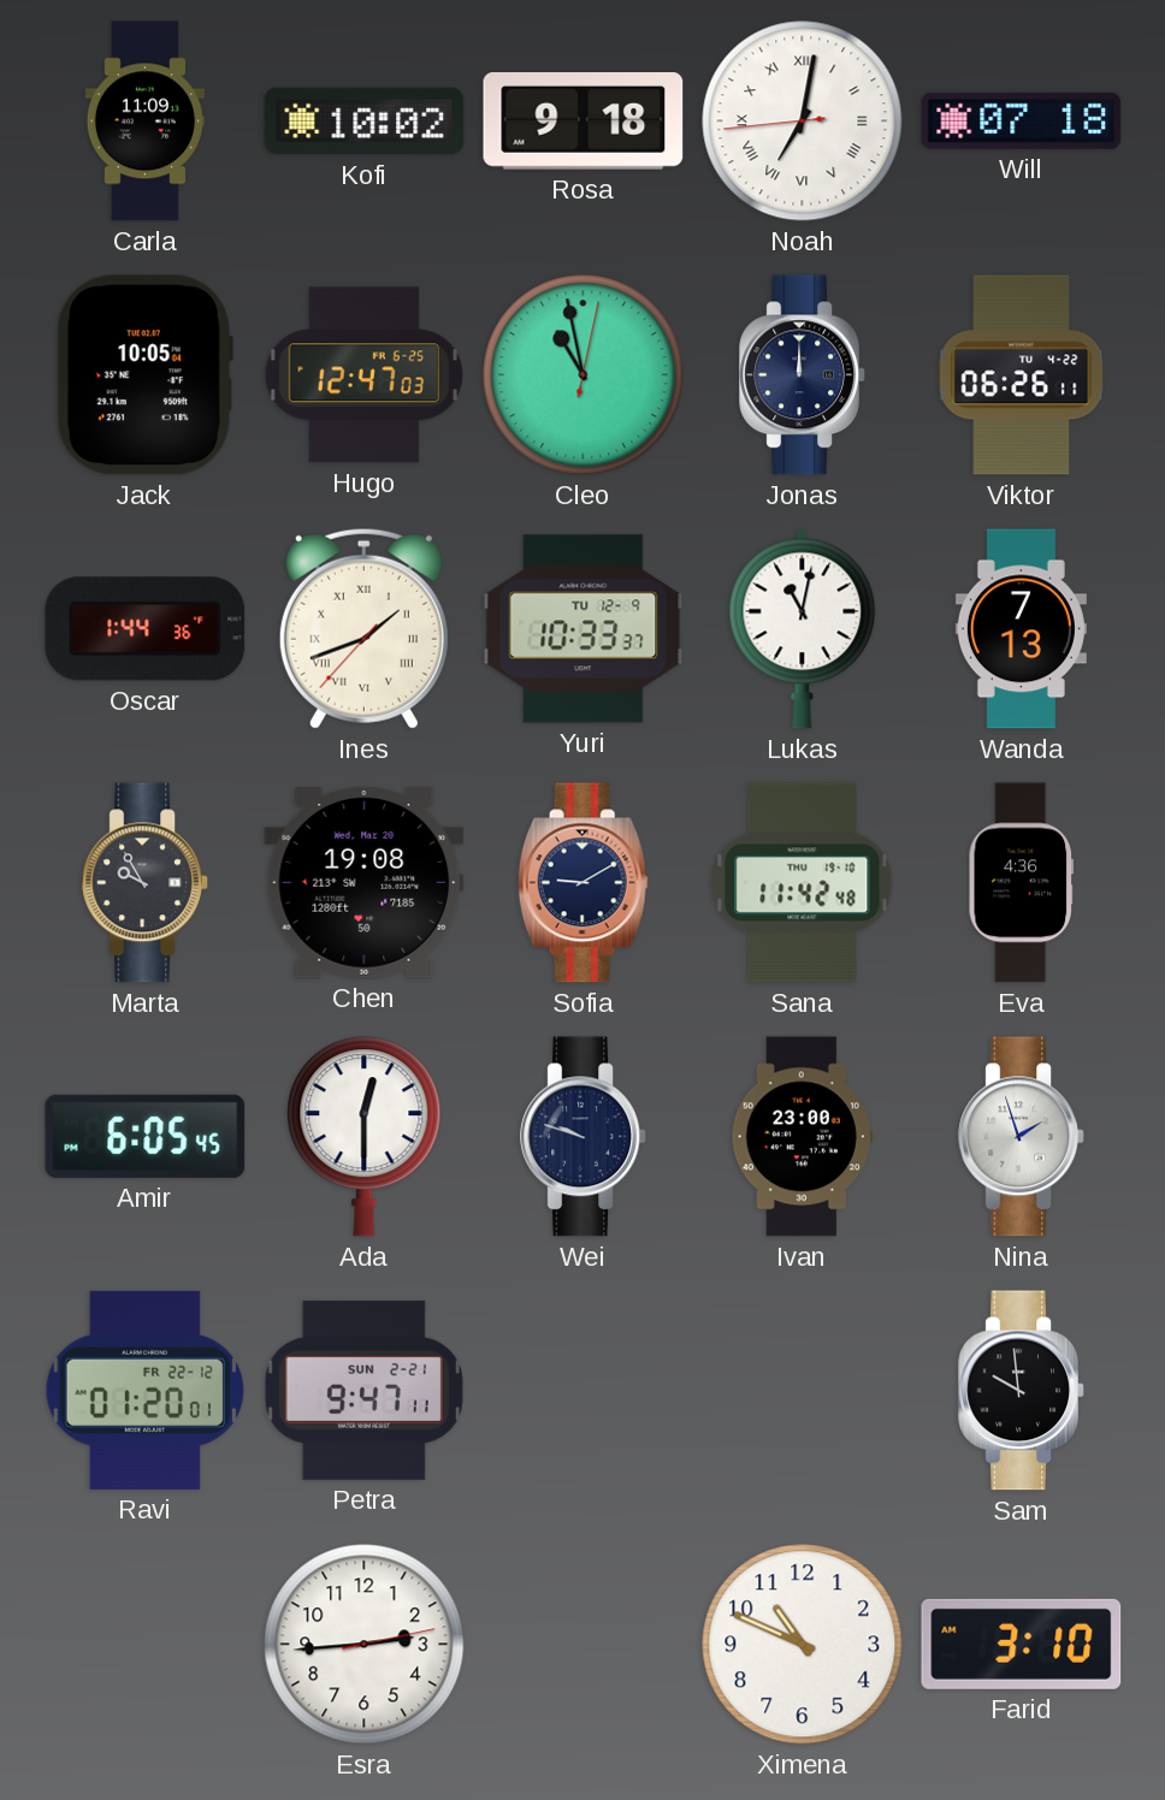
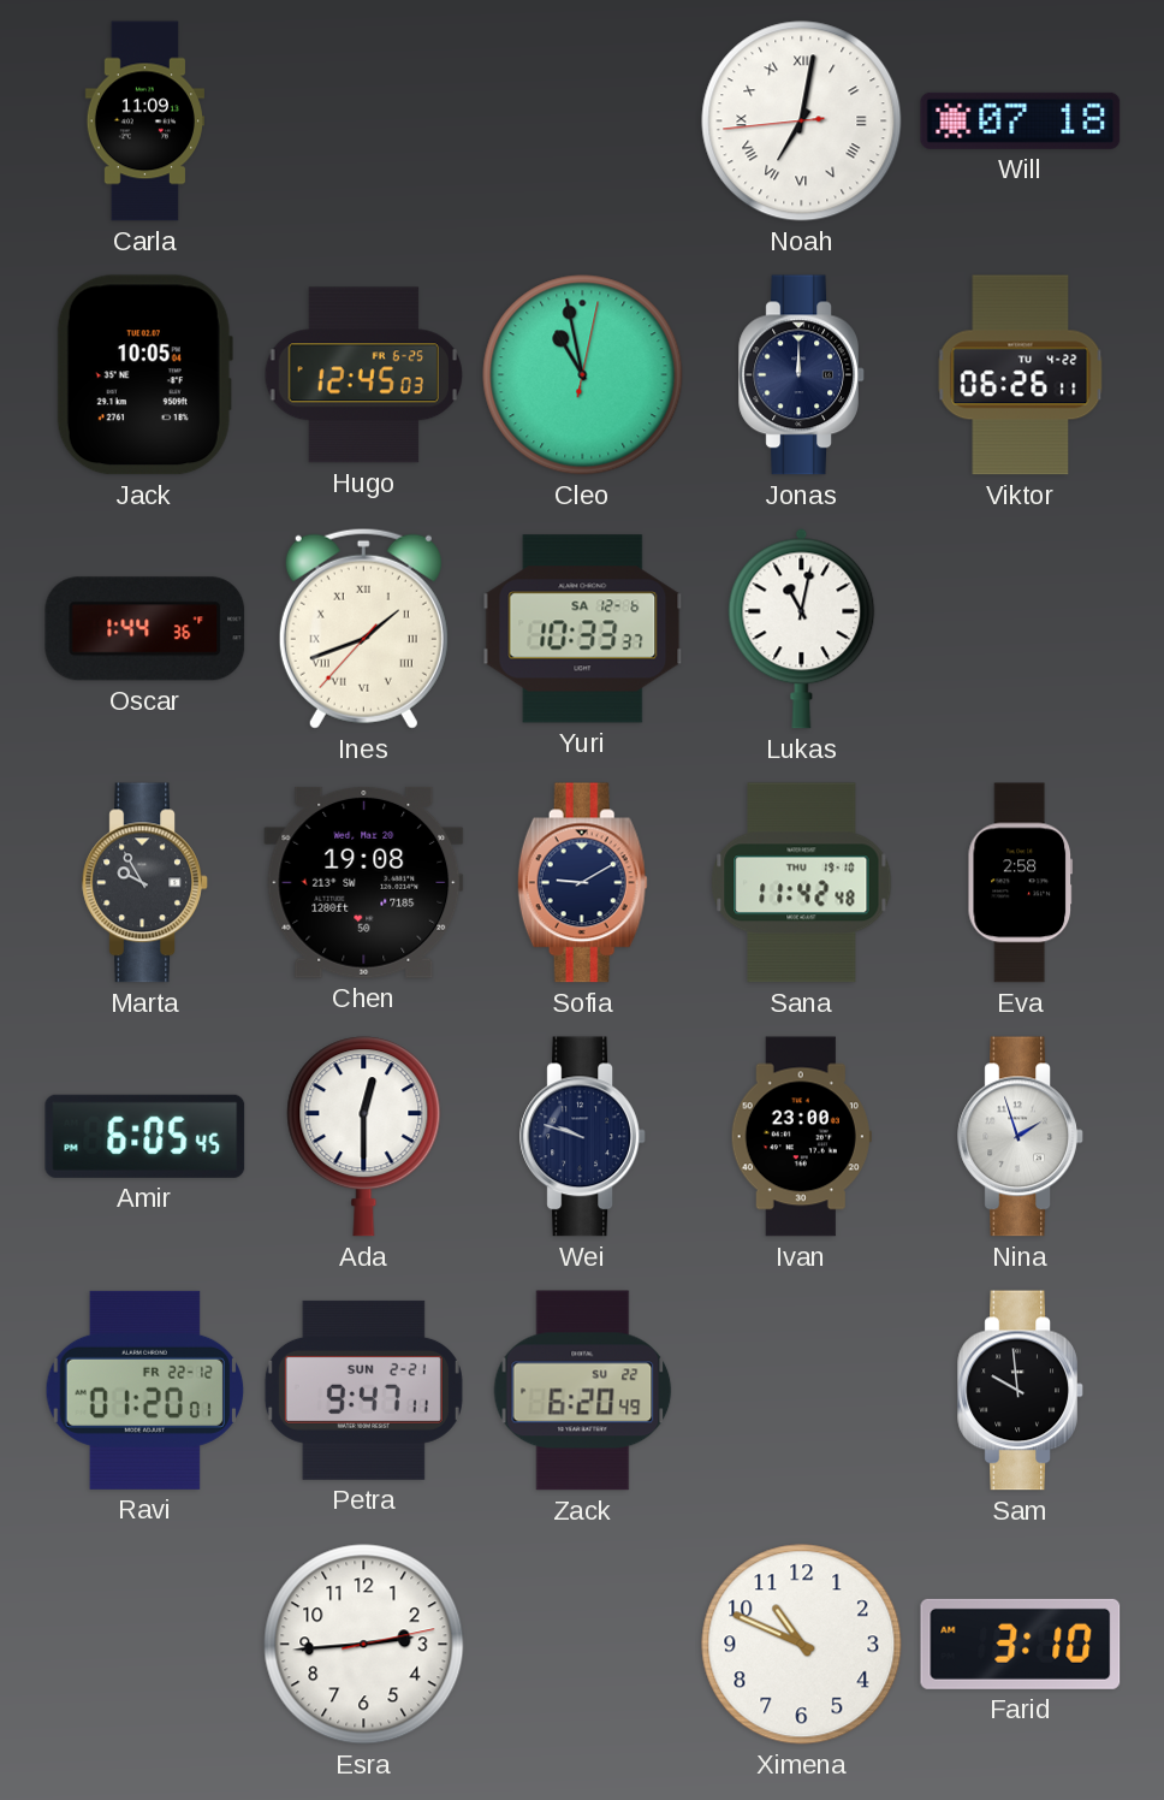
Kofi: 10:02 -> none
Rosa: 9:18 -> none
Hugo: 12:47 -> 12:45
Yuri date: TU 12-9 -> SA 12-6
Wanda: 7:13 -> none
Eva: 4:36 -> 2:58
Zack: none -> 6:20
